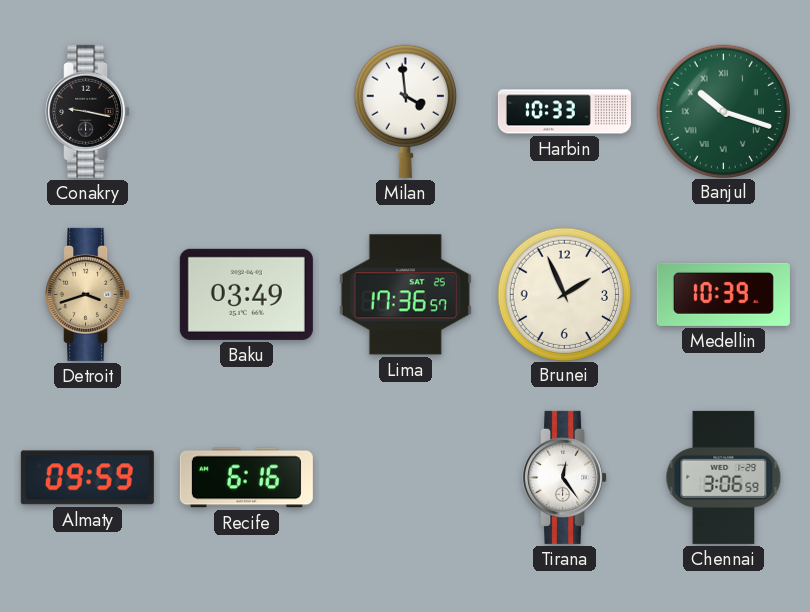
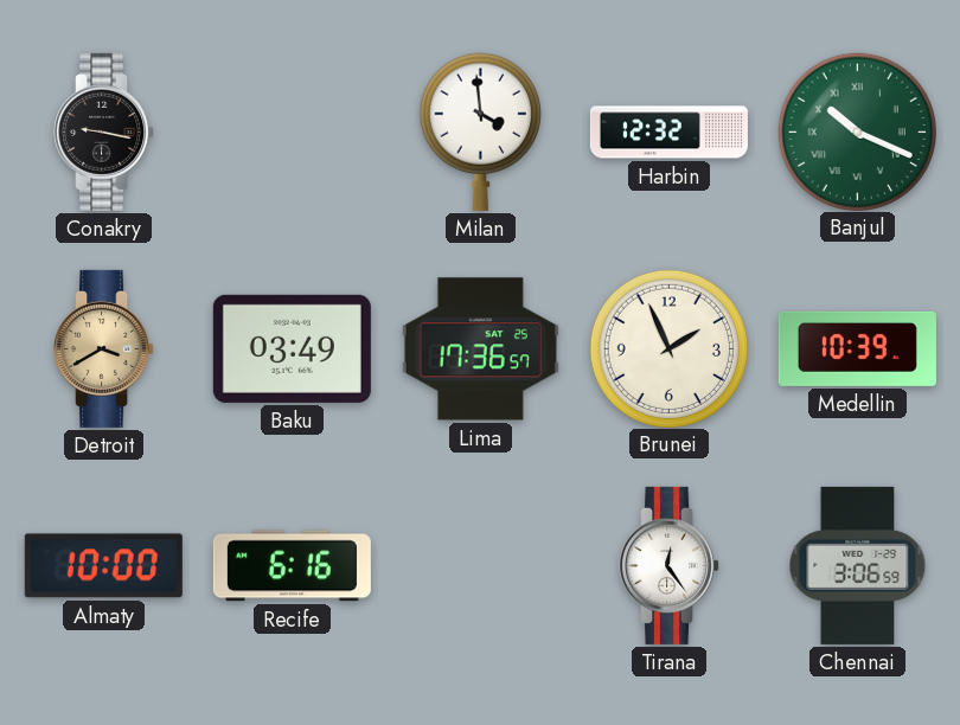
Harbin: 10:33 -> 12:32
Banjul: 10:18 -> 10:19
Detroit: 3:42 -> 3:40
Almaty: 09:59 -> 10:00
